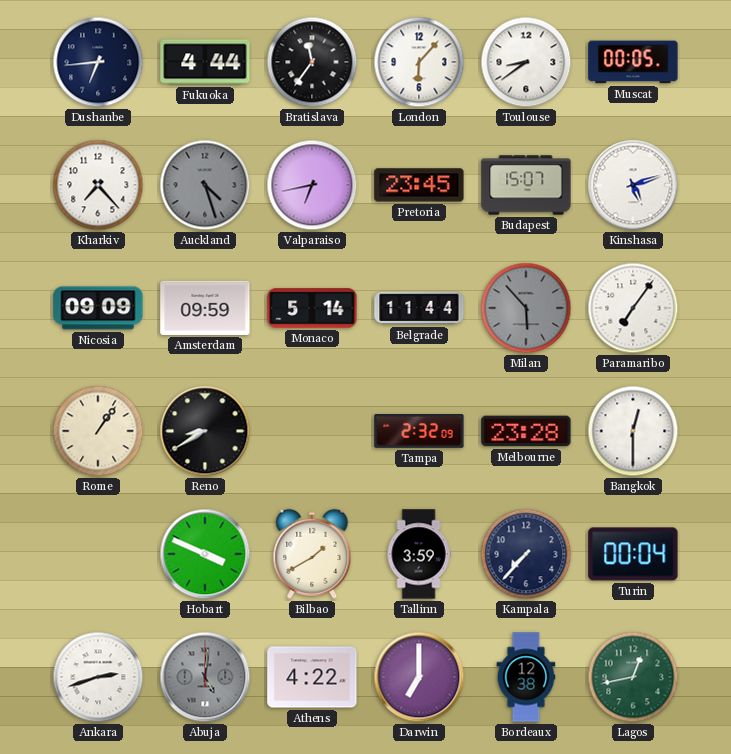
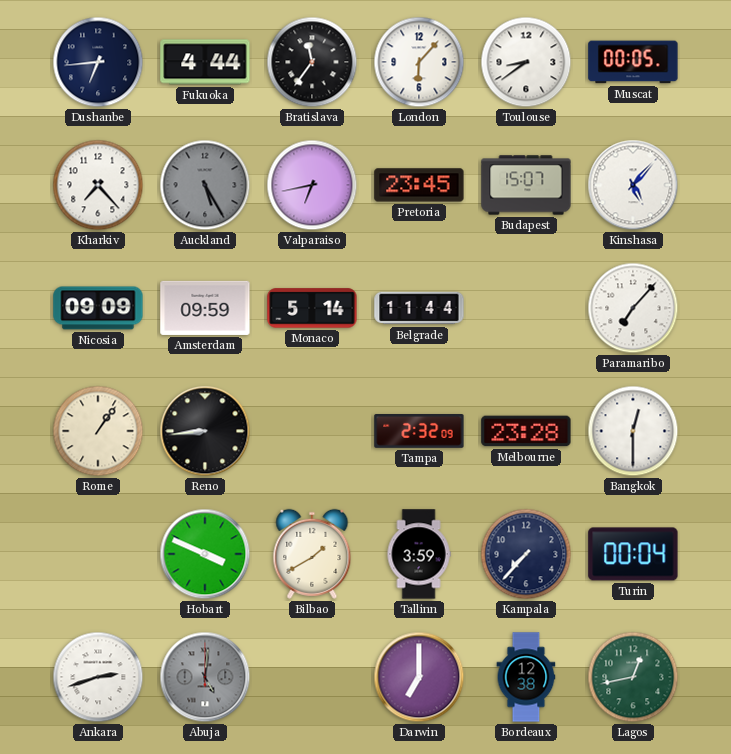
Auckland: 4:27 -> 5:25
Kinshasa: 5:12 -> 5:07
Milan: 5:53 -> none
Paramaribo: 7:06 -> 7:07
Reno: 8:40 -> 8:44
Athens: 4:22 -> none
